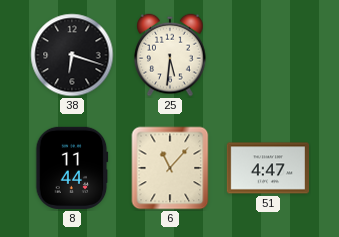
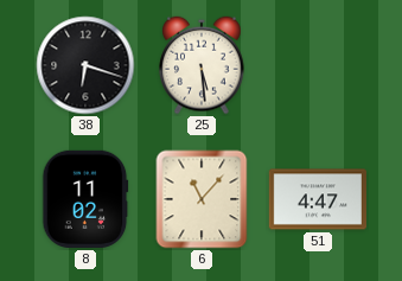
25: 5:31 -> 5:29
8: 11:44 -> 11:02
